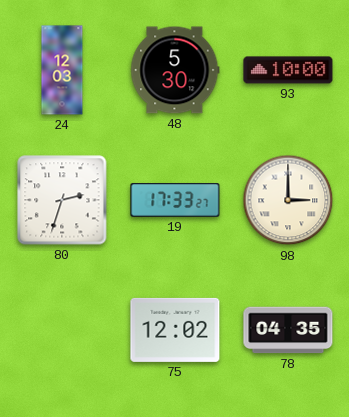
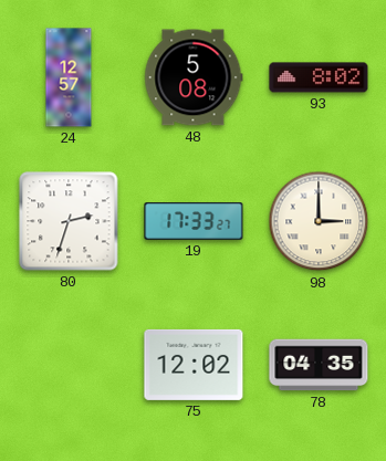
24: 12:03 -> 12:57
48: 5:30 -> 5:08
93: 10:00 -> 8:02
